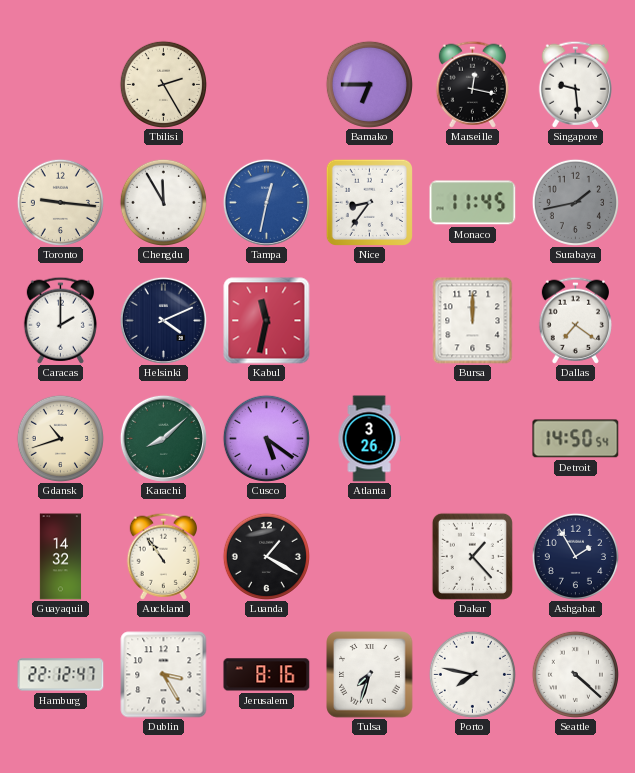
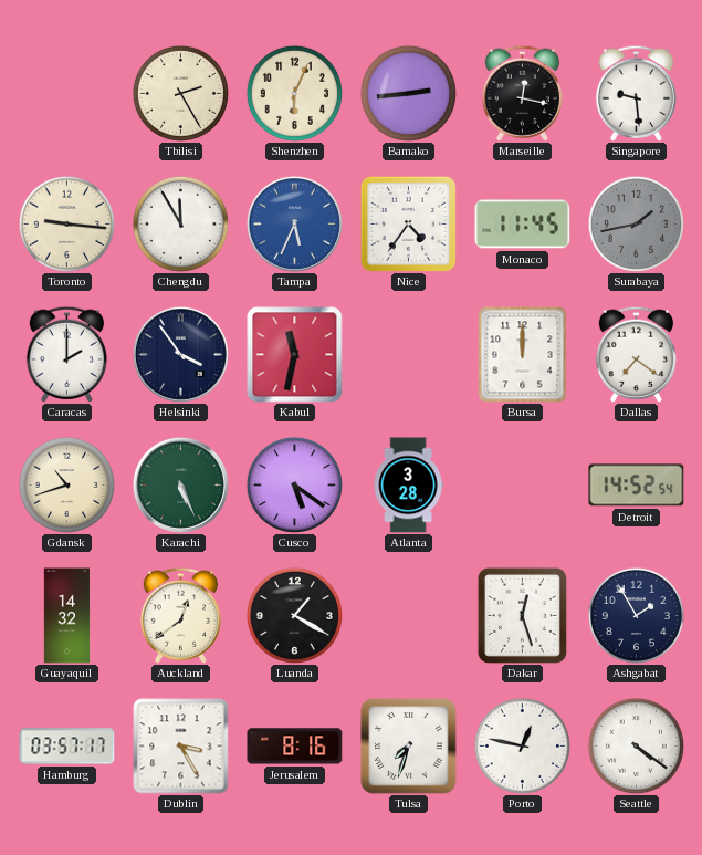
Shenzhen: none -> 6:04
Bamako: 6:45 -> 2:44
Tampa: 12:32 -> 5:34
Nice: 8:36 -> 4:36
Helsinki: 4:11 -> 3:54
Karachi: 8:08 -> 5:26
Atlanta: 3:26 -> 3:28
Detroit: 14:50 -> 14:52
Auckland: 10:54 -> 12:39
Dakar: 1:23 -> 12:27
Hamburg: 22:12 -> 03:57
Porto: 7:47 -> 12:47
Seattle: 4:22 -> 4:21
